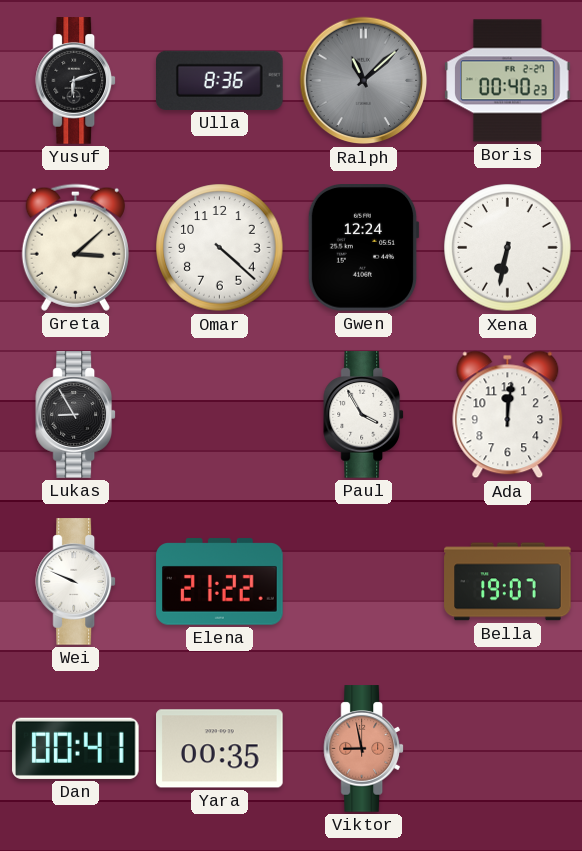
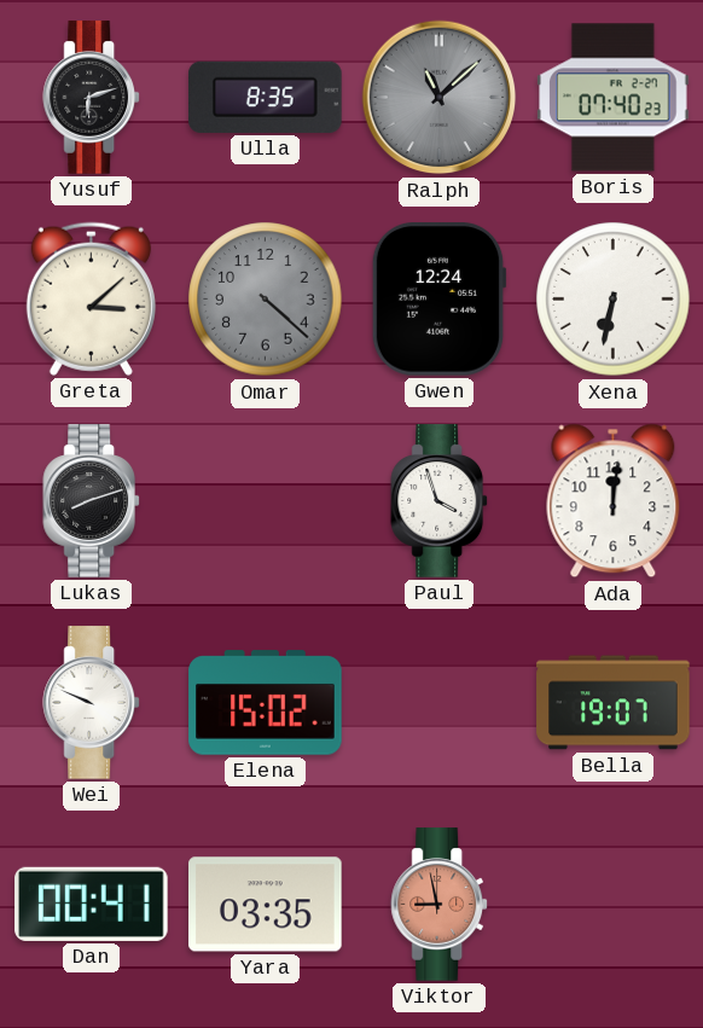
Ulla: 8:36 -> 8:35
Boris: 00:40 -> 07:40
Omar dial: white -> grey
Lukas: 8:55 -> 8:12
Paul: 3:55 -> 3:57
Elena: 21:22 -> 15:02
Yara: 00:35 -> 03:35
